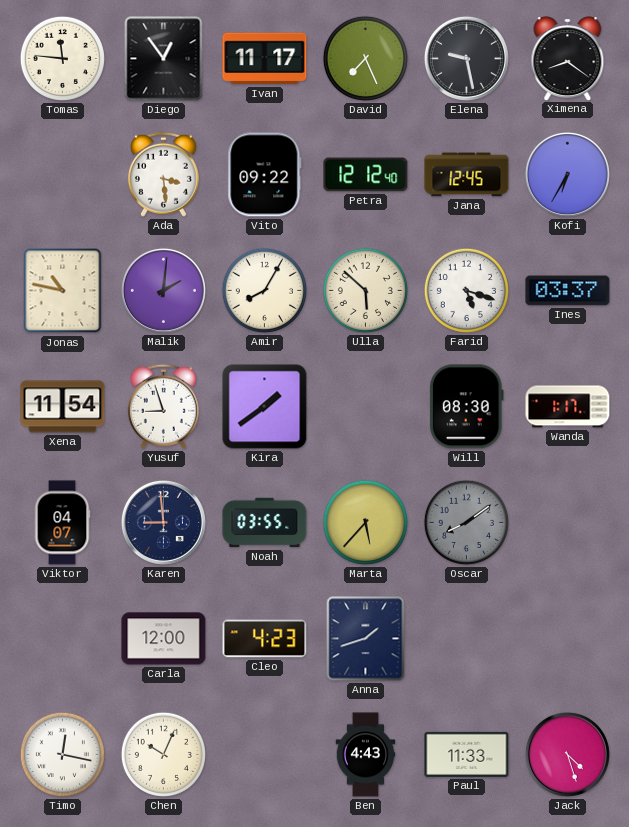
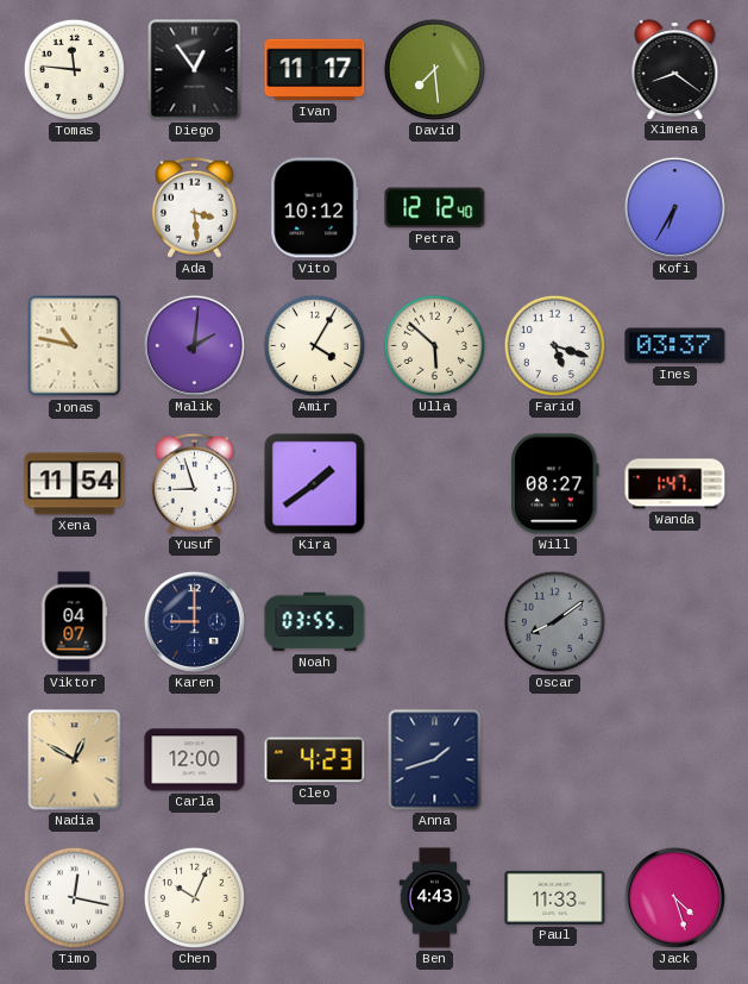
David: 7:26 -> 7:29
Elena: 9:28 -> none
Vito: 09:22 -> 10:12
Jana: 12:45 -> none
Amir: 8:05 -> 4:05
Will: 08:30 -> 08:27
Wanda: 1:17 -> 1:47
Karen: 8:59 -> 9:00
Marta: 5:37 -> none
Nadia: none -> 12:50
